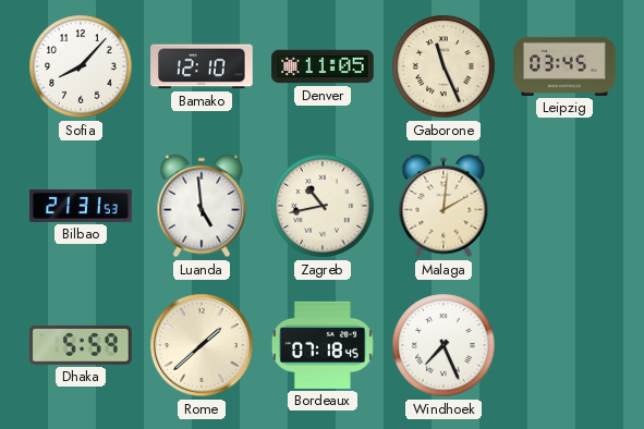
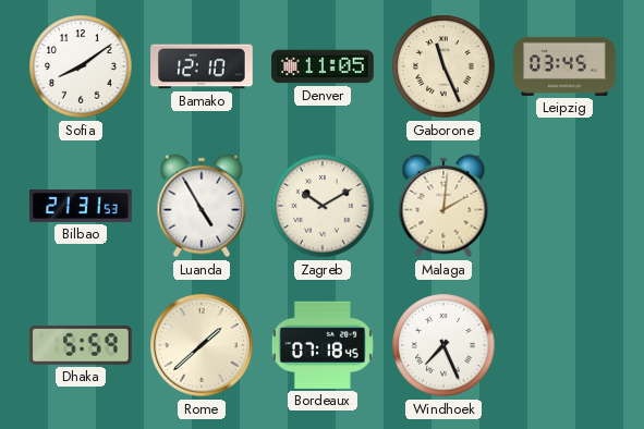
Sofia: 8:07 -> 8:09
Luanda: 4:59 -> 4:55
Zagreb: 10:43 -> 10:10
